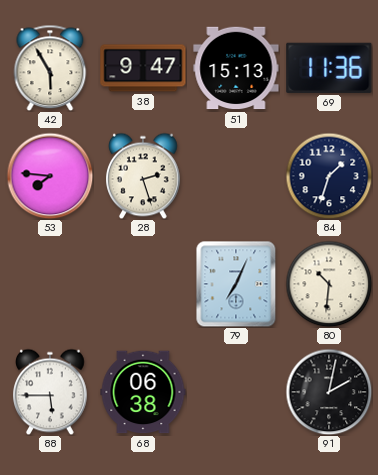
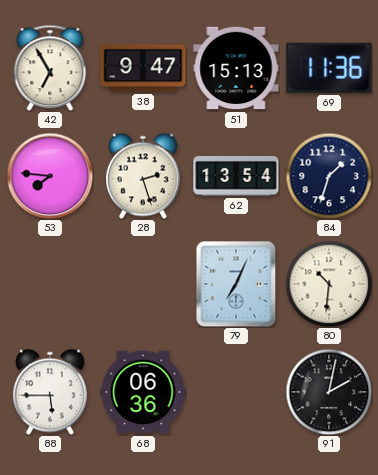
42: 5:55 -> 6:55
62: none -> 13:54
68: 06:38 -> 06:36
